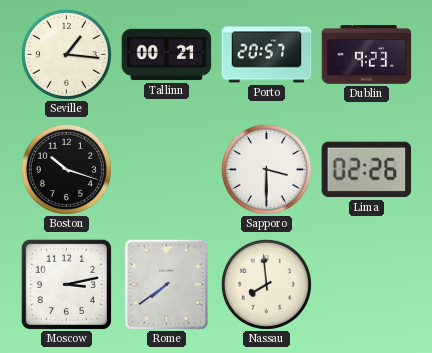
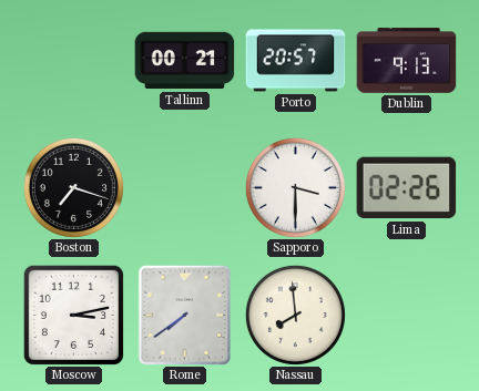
Seville: 1:16 -> none
Dublin: 9:23 -> 9:13
Boston: 10:18 -> 7:18
